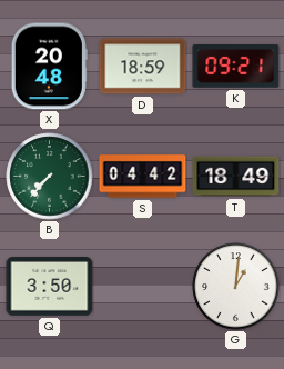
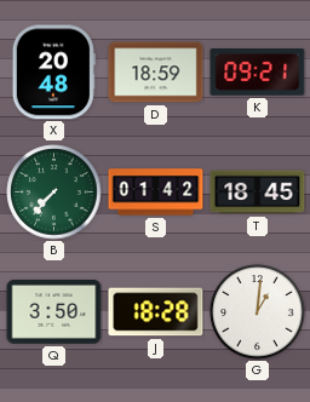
S: 04:42 -> 01:42
T: 18:49 -> 18:45
J: none -> 18:28
